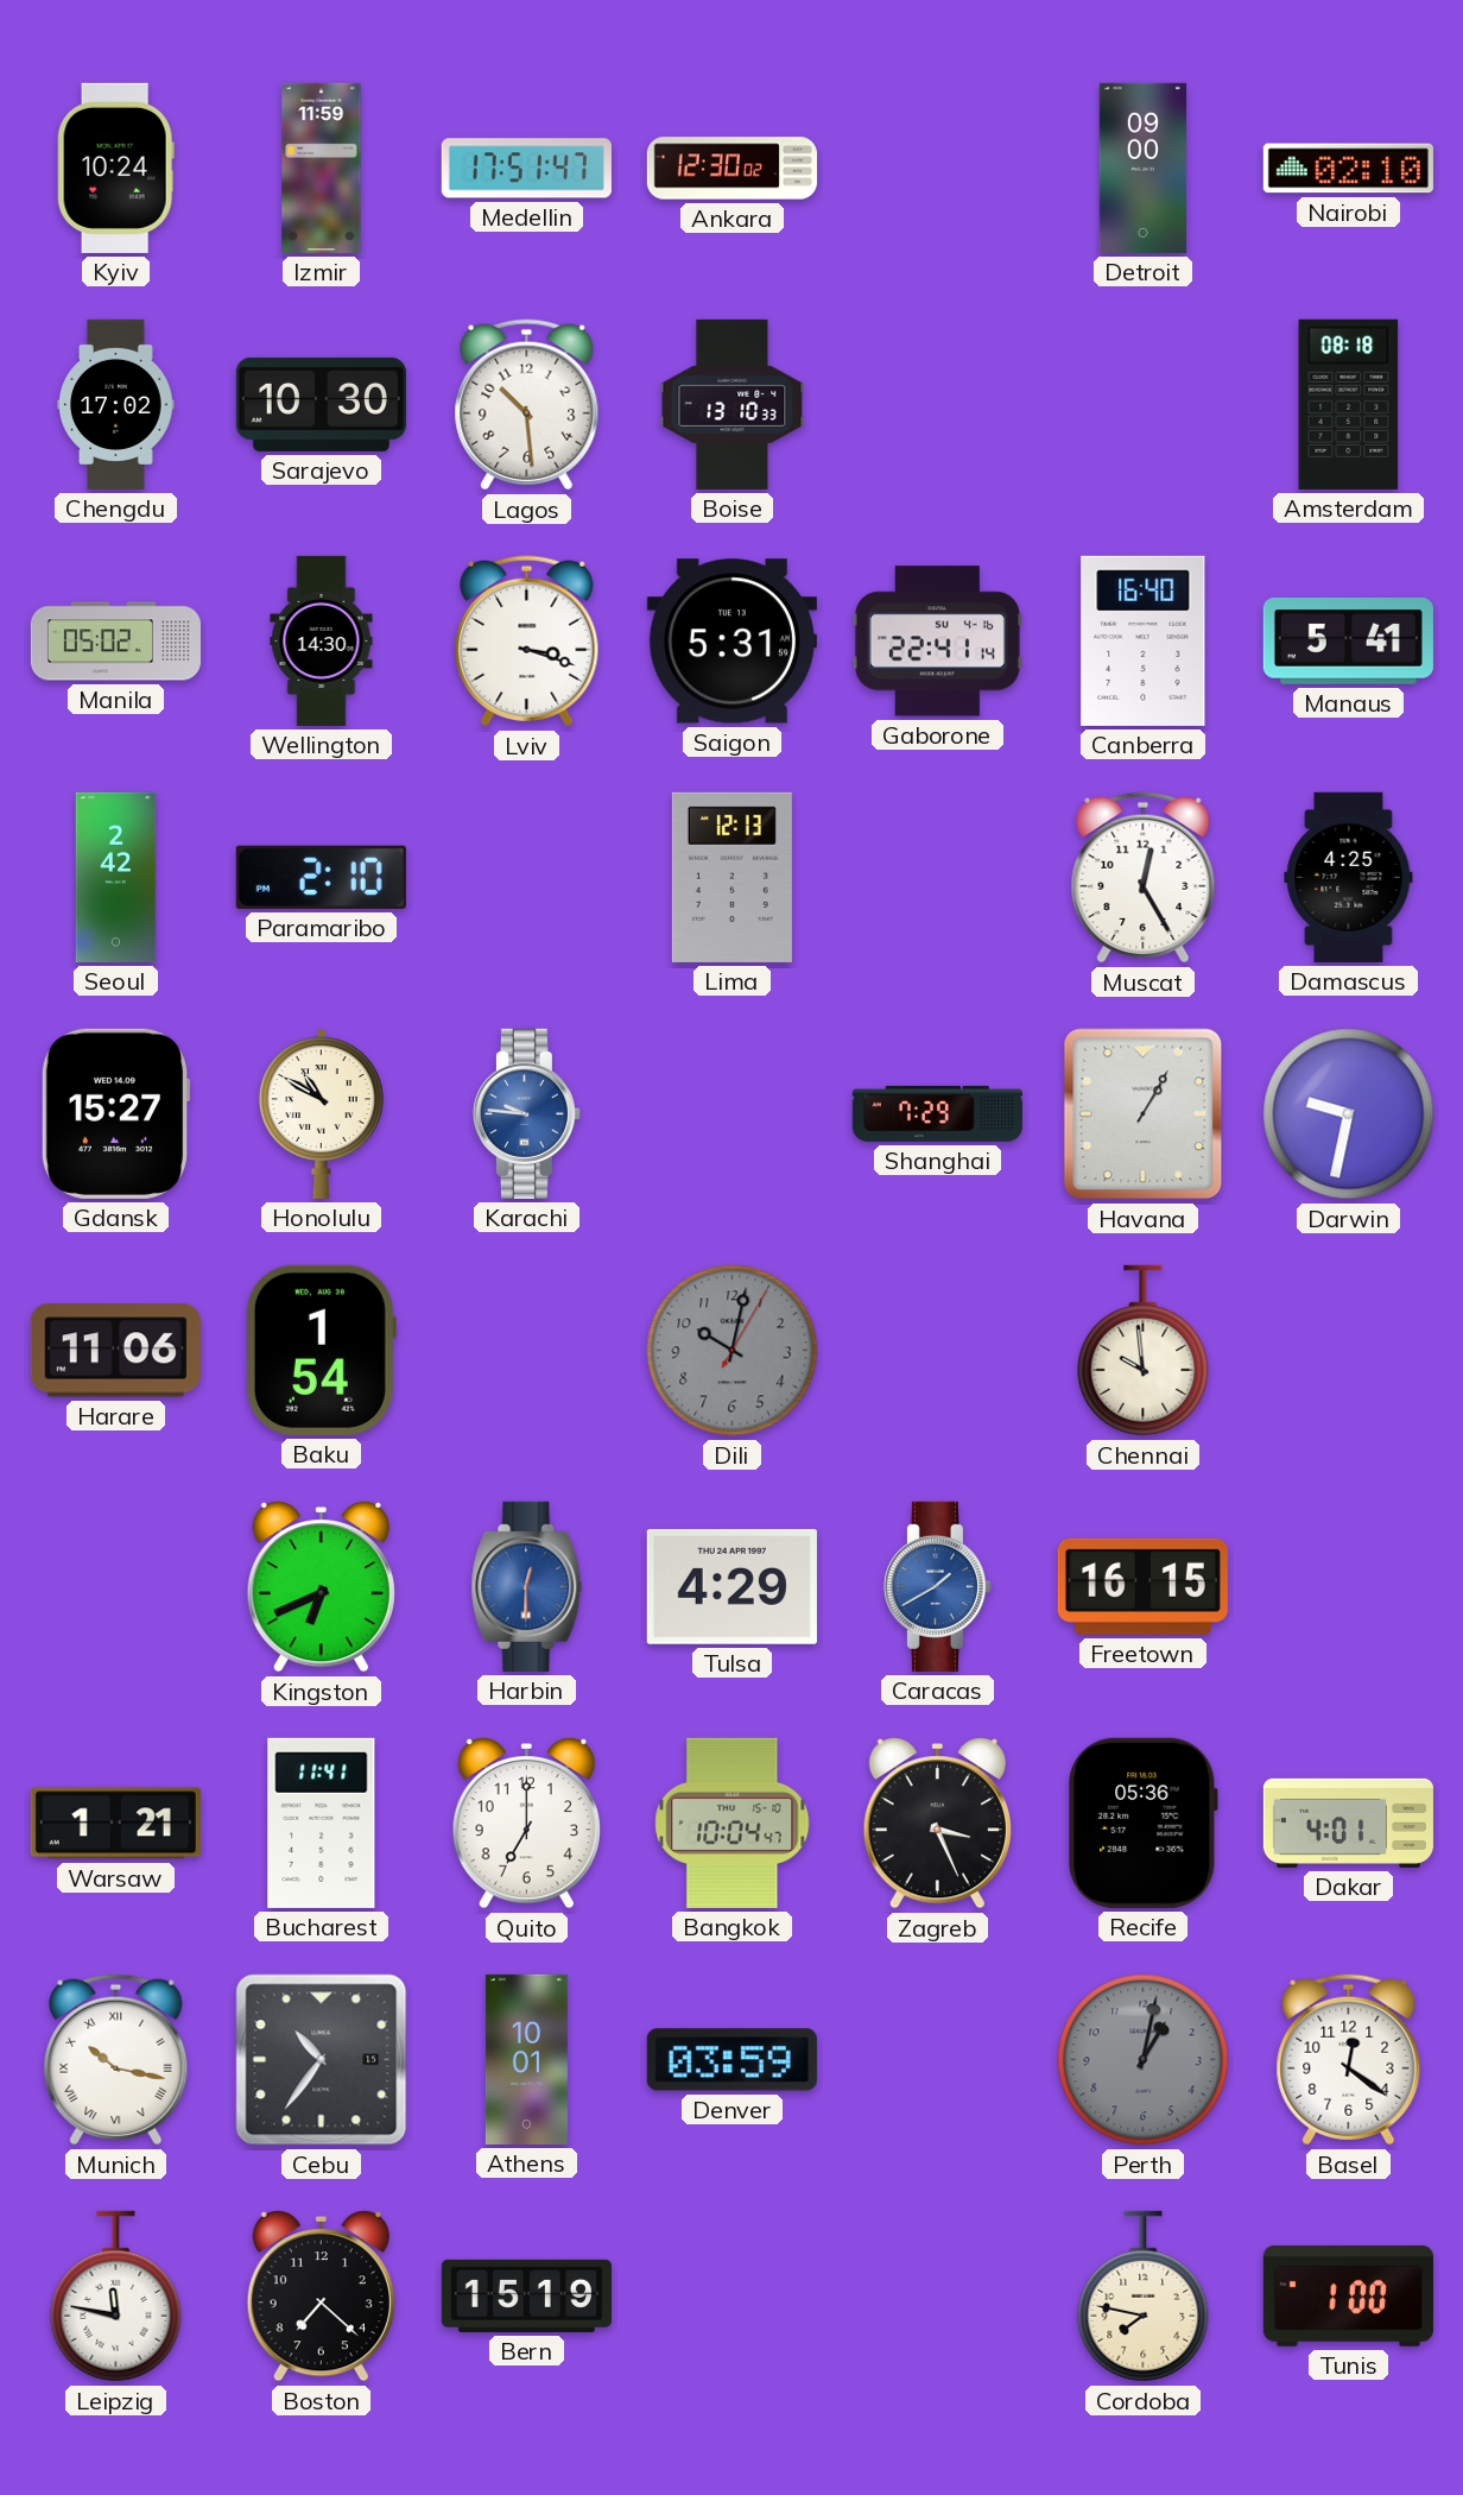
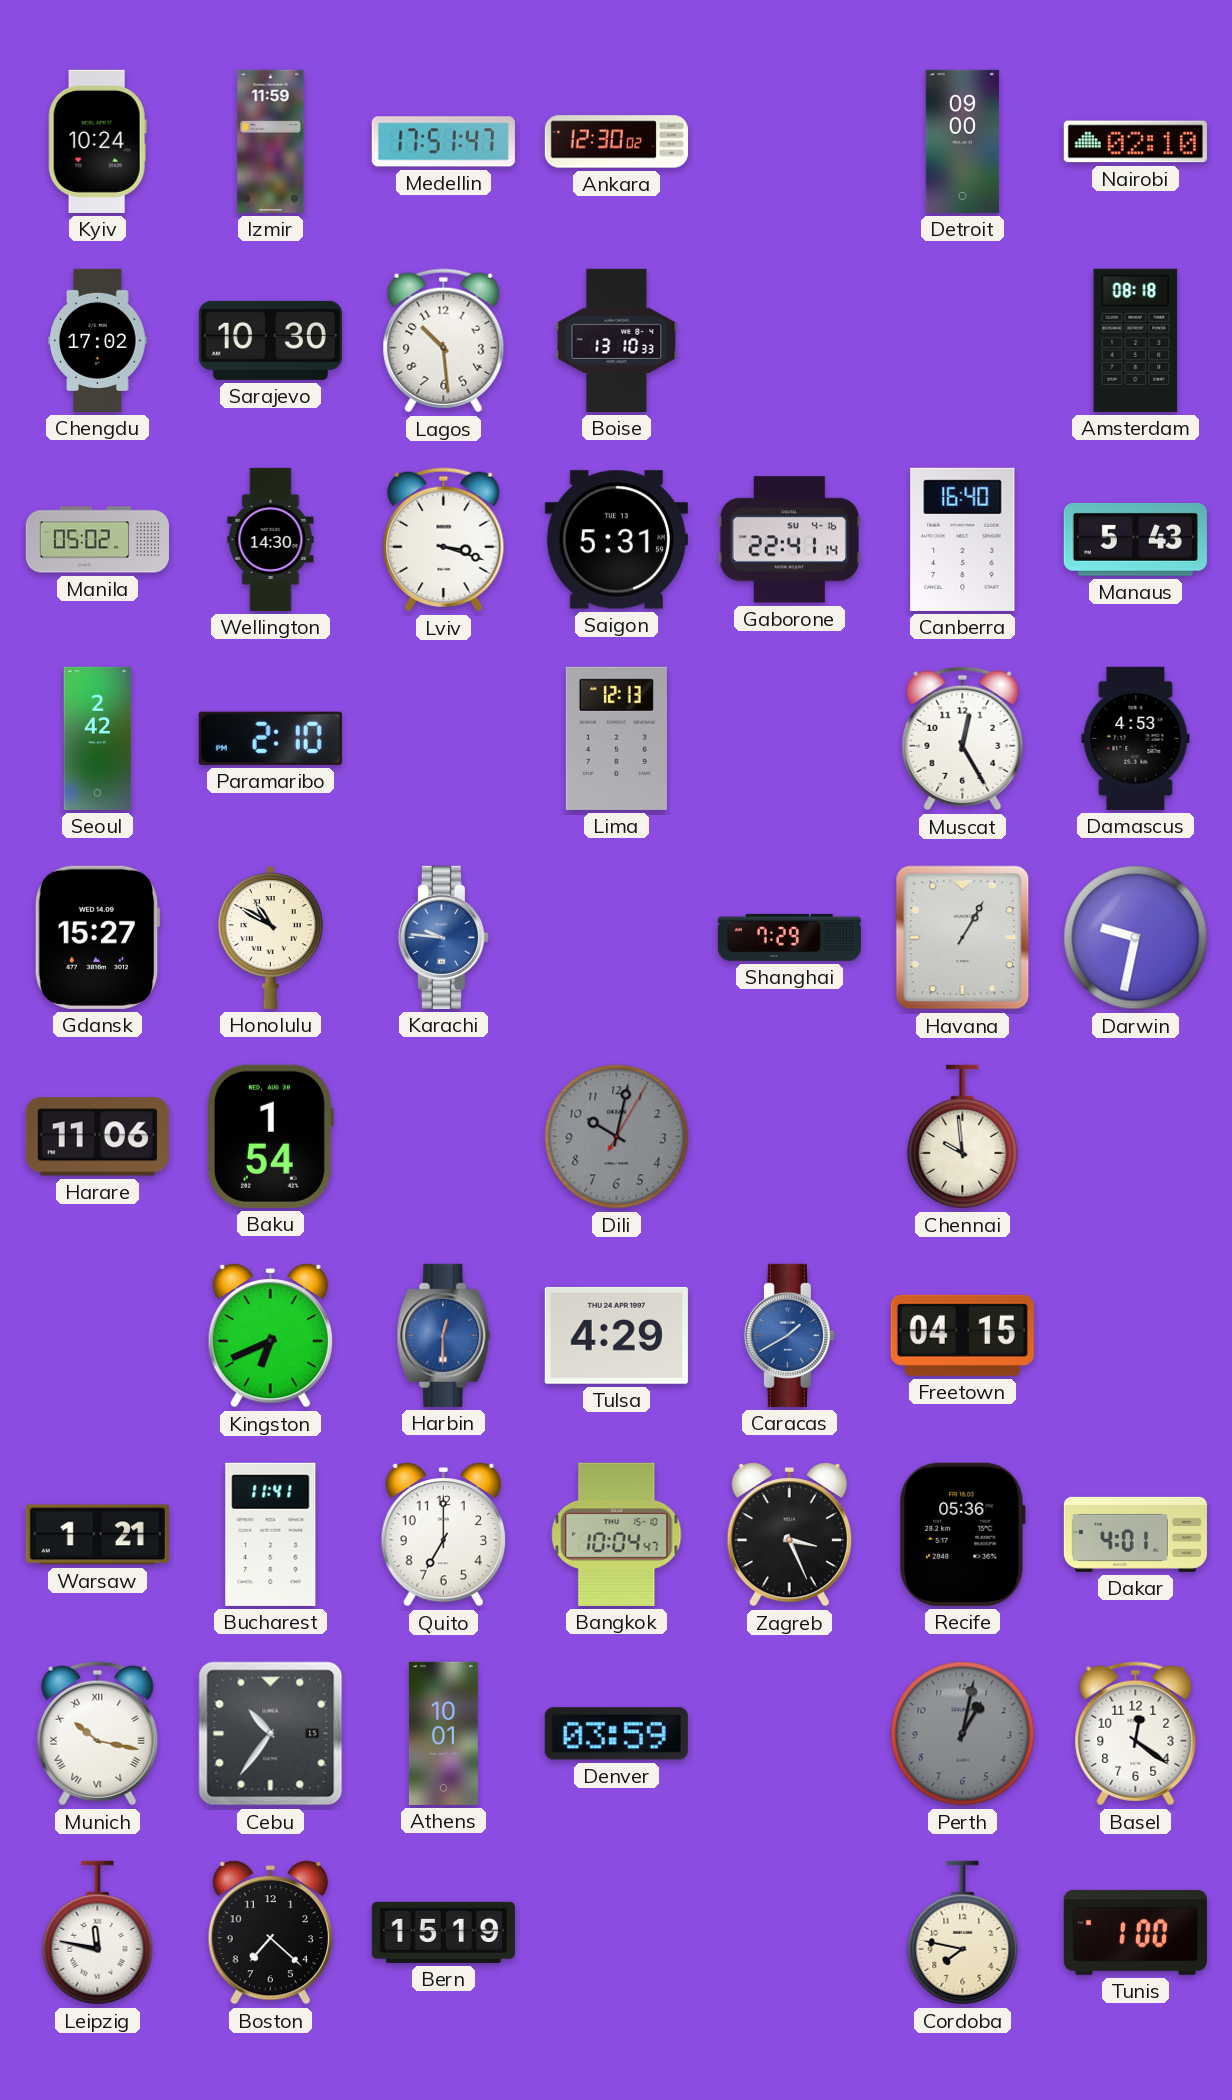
Manaus: 5:41 -> 5:43
Damascus: 4:25 -> 4:53
Freetown: 16:15 -> 04:15
